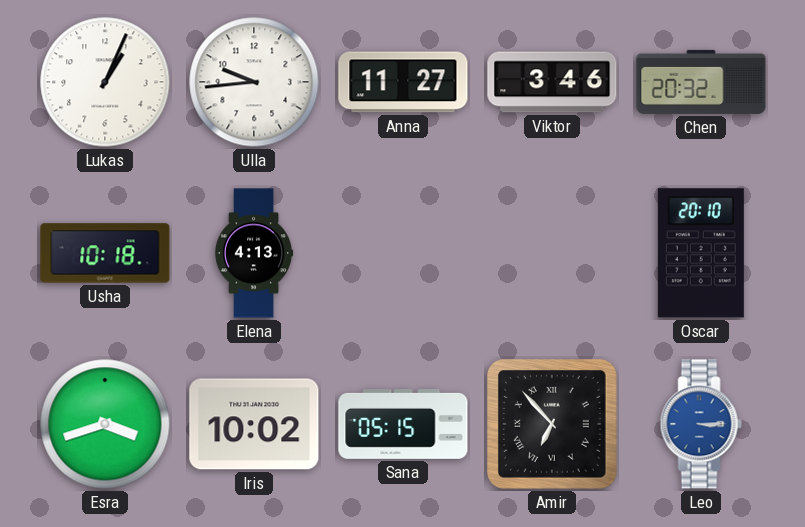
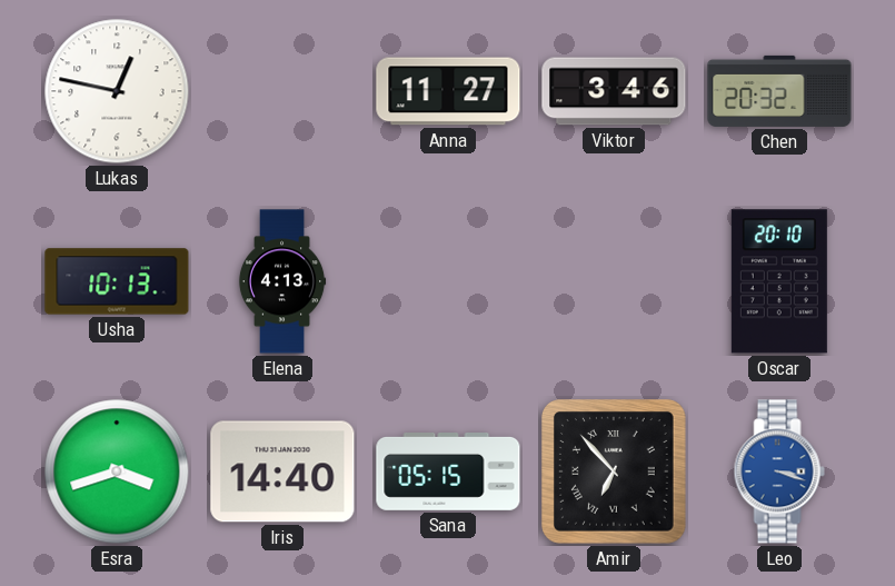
Lukas: 1:04 -> 12:47
Ulla: 9:44 -> none
Usha: 10:18 -> 10:13
Iris: 10:02 -> 14:40
Leo: 3:15 -> 3:18
